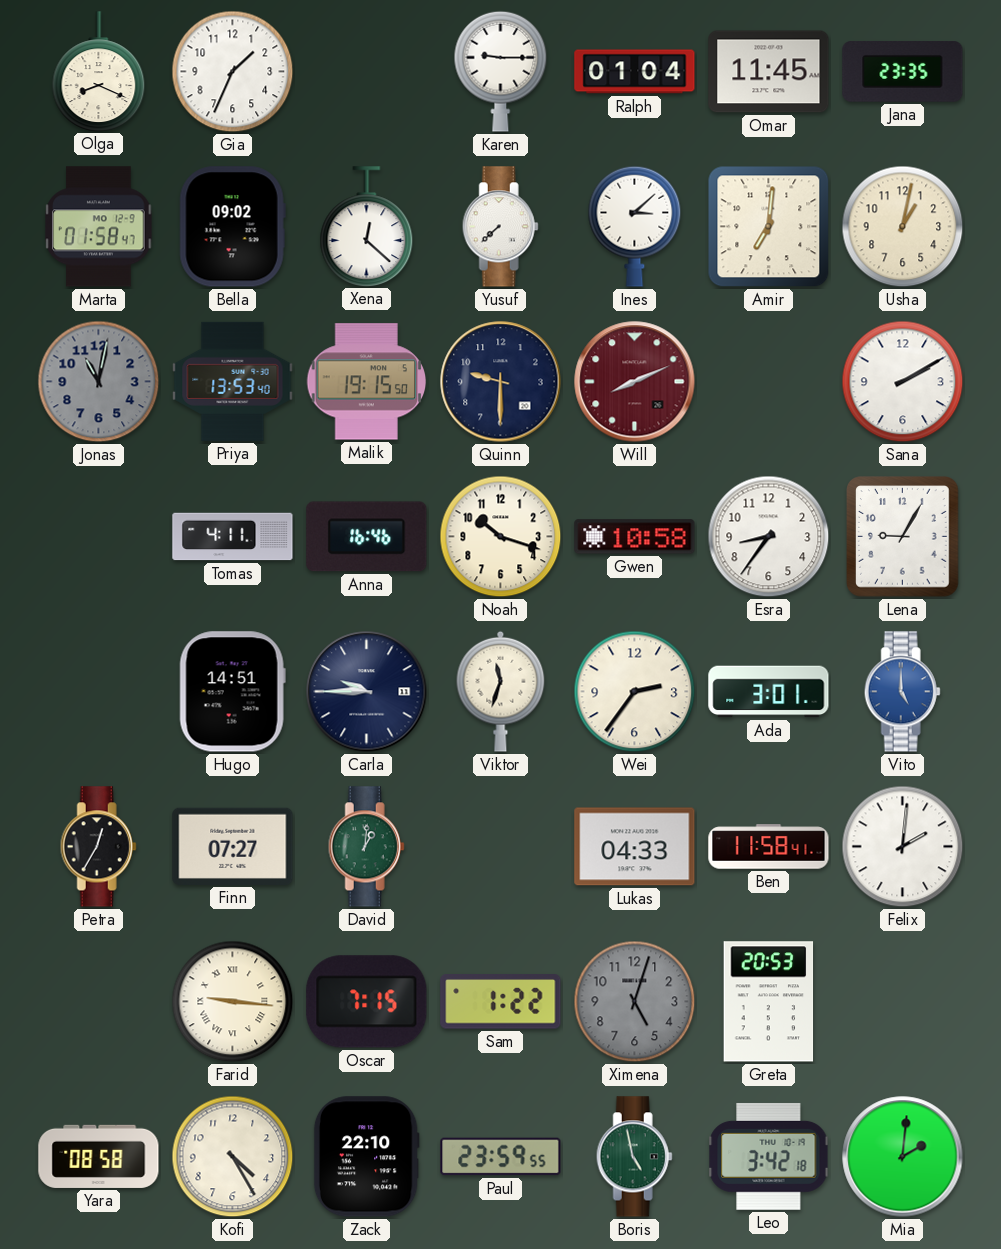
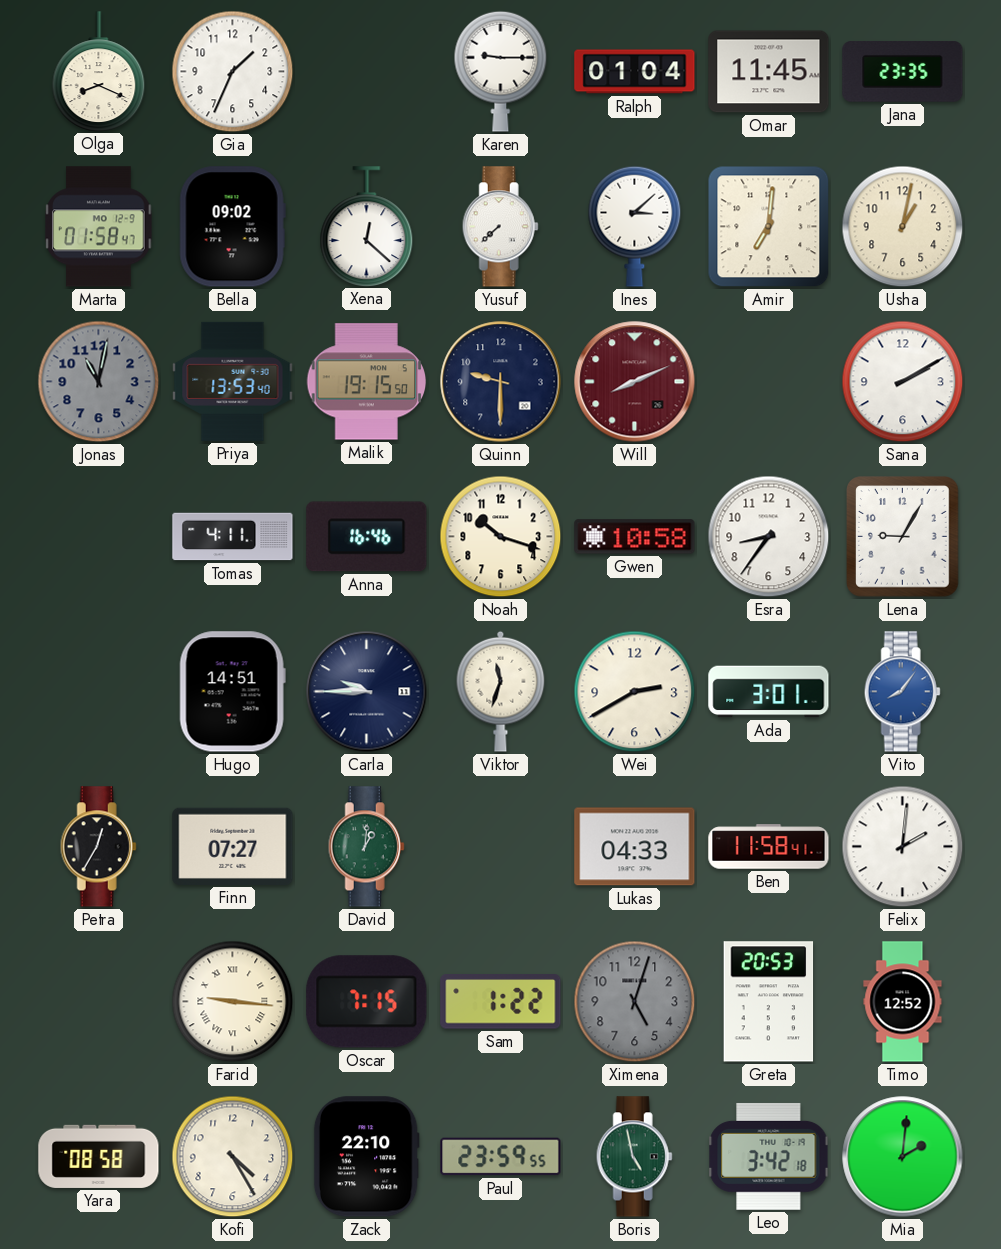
Wei: 2:36 -> 2:40
Vito: 5:00 -> 8:06
Timo: none -> 12:52
